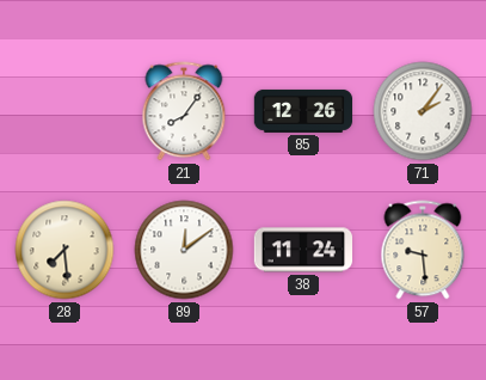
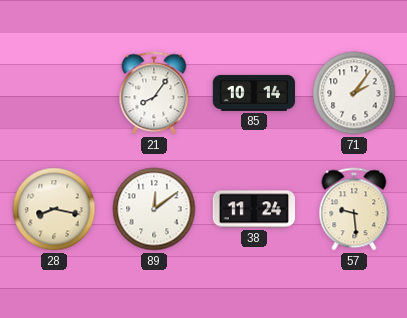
85: 12:26 -> 10:14
28: 7:29 -> 8:17
